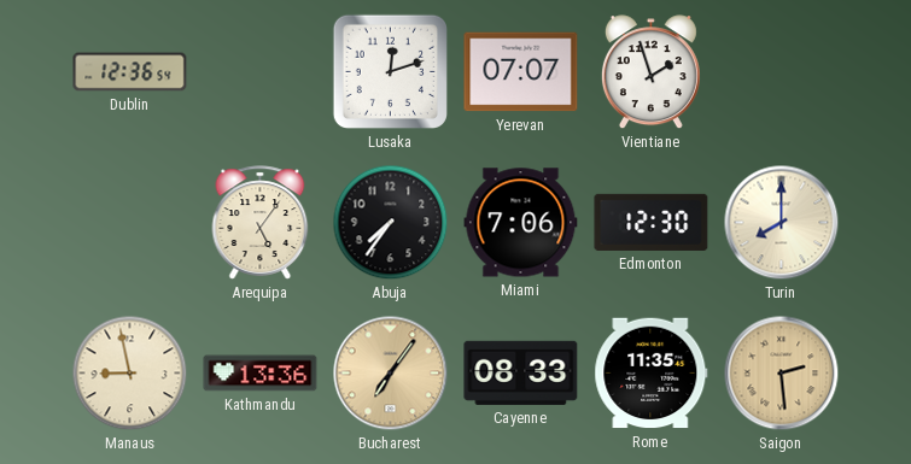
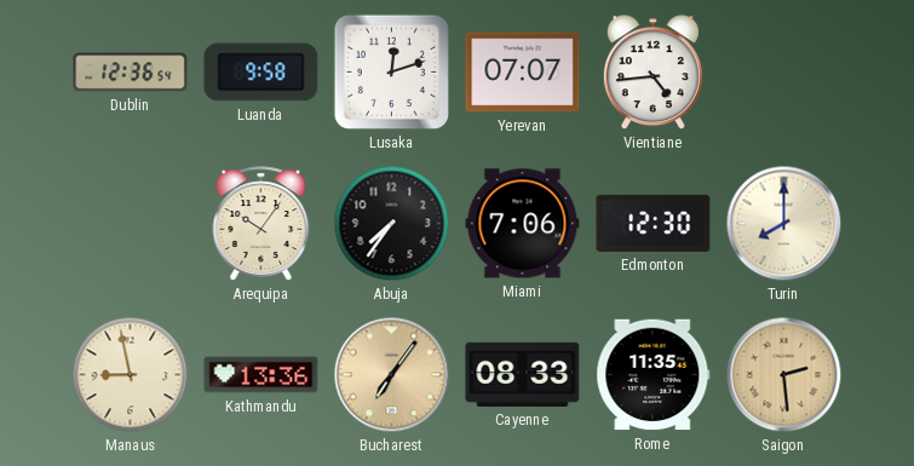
Luanda: none -> 9:58
Vientiane: 1:57 -> 4:44
Arequipa: 5:06 -> 10:06
